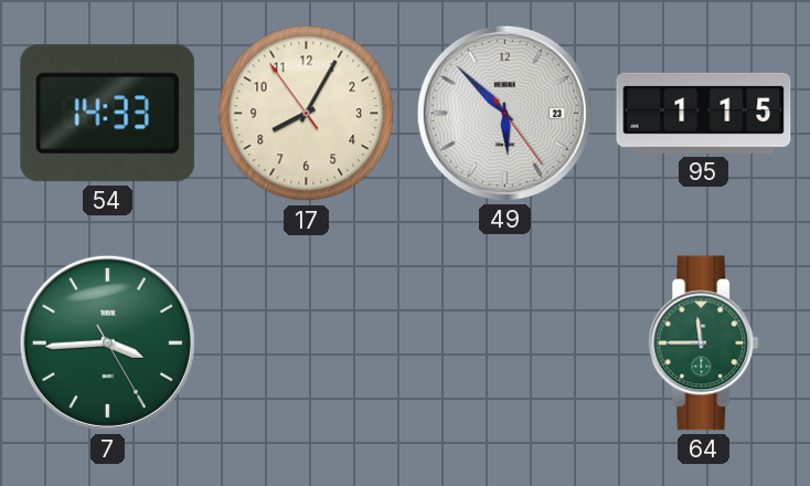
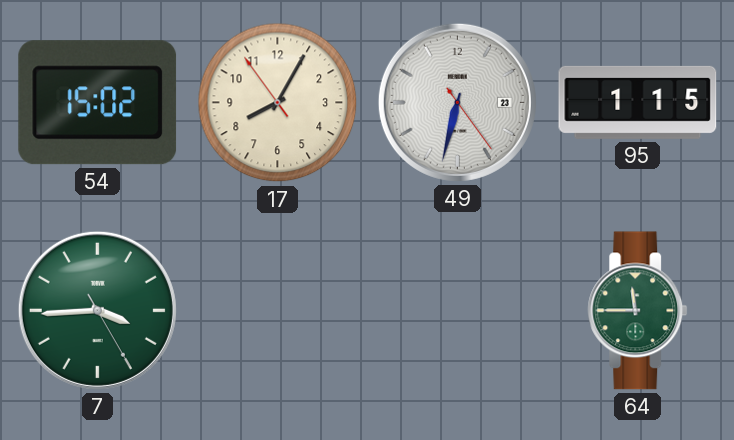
54: 14:33 -> 15:02
49: 5:52 -> 6:32
